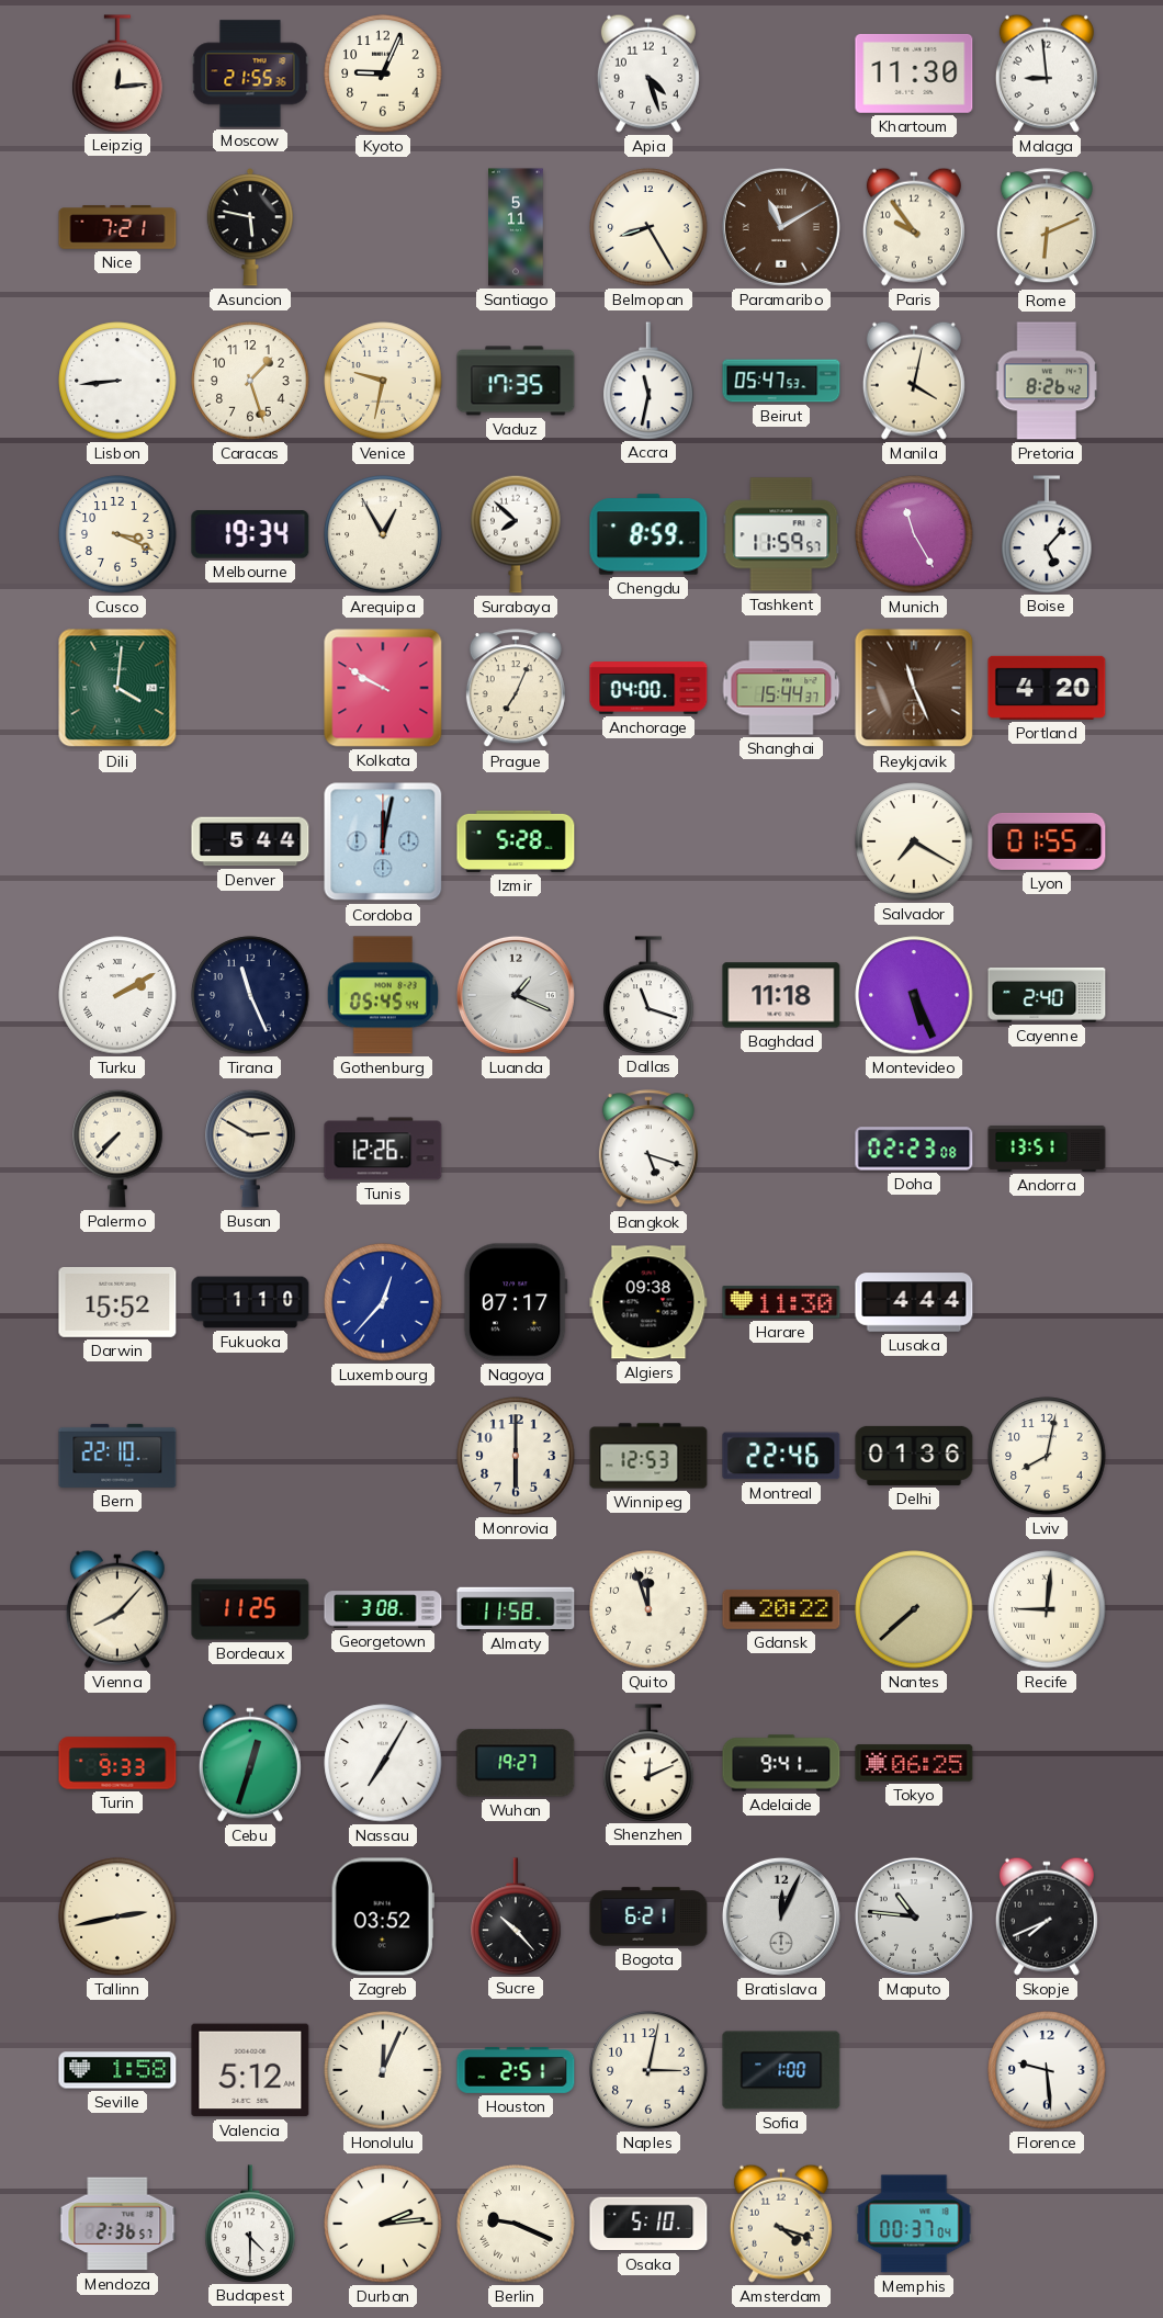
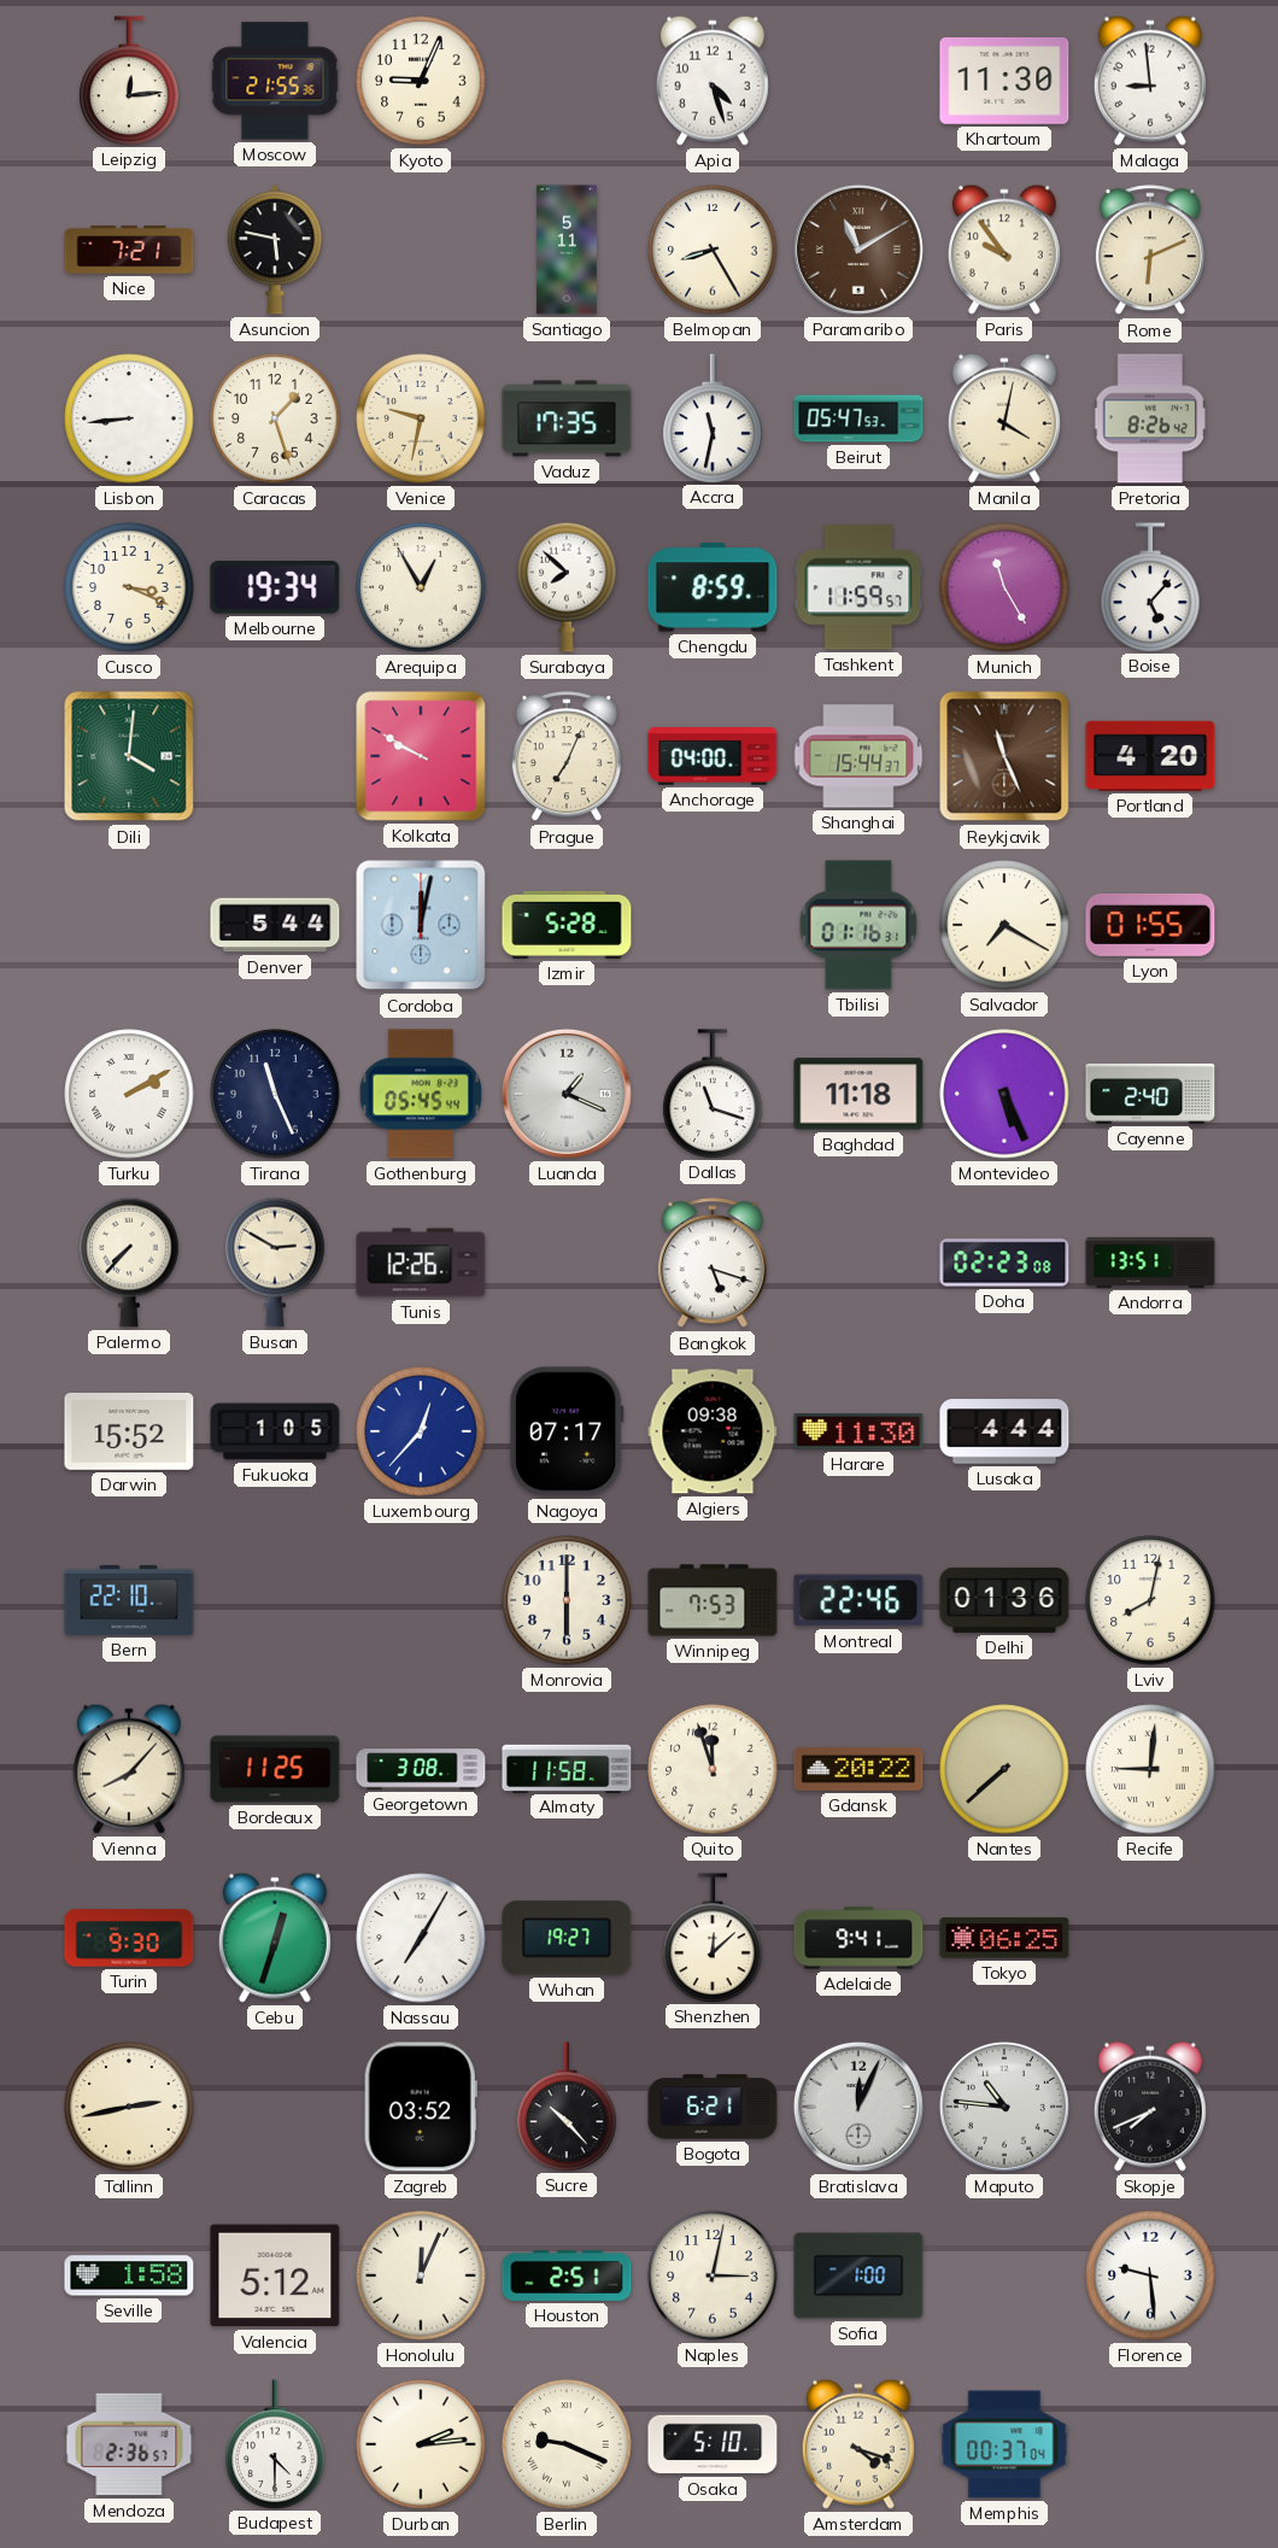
Tbilisi: none -> 01:16
Fukuoka: 1:10 -> 1:05
Winnipeg: 12:53 -> 7:53
Turin: 9:33 -> 9:30
Shenzhen: 12:11 -> 12:08
